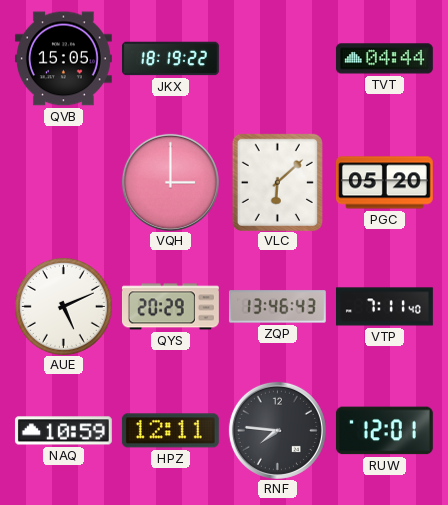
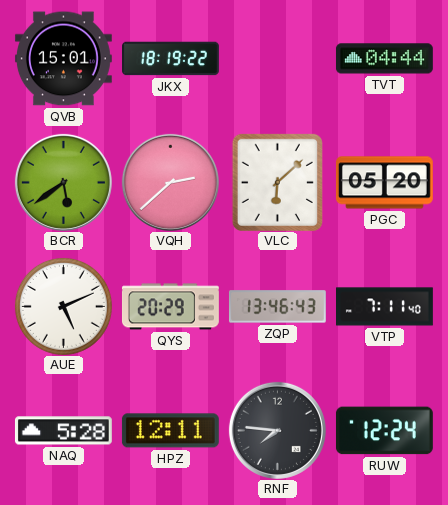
QVB: 15:05 -> 15:01
BCR: none -> 5:39
VQH: 3:00 -> 2:38
NAQ: 10:59 -> 5:28
RUW: 12:01 -> 12:24
